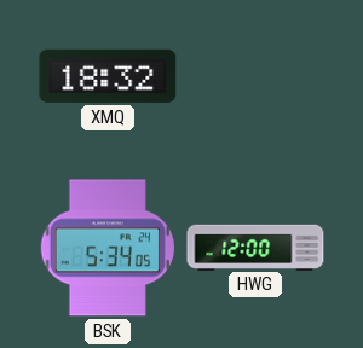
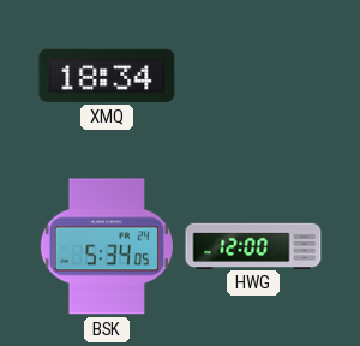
XMQ: 18:32 -> 18:34
